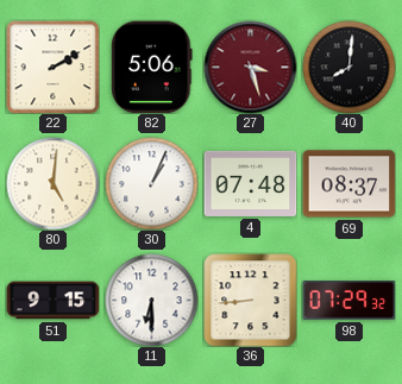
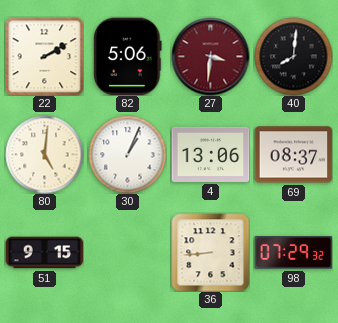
27: 3:27 -> 3:31
4: 07:48 -> 13:06
11: 6:30 -> none
